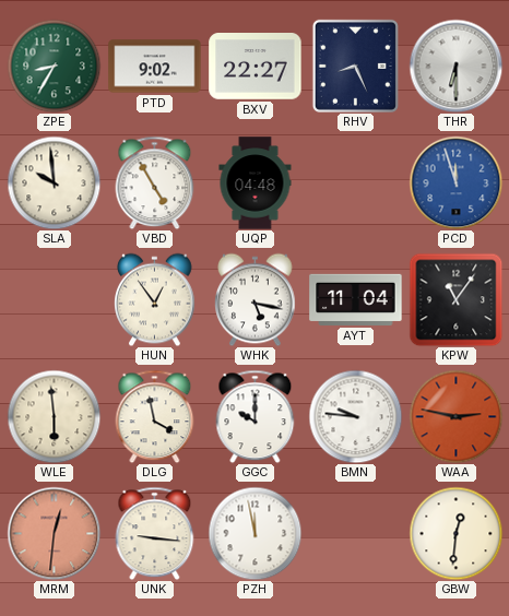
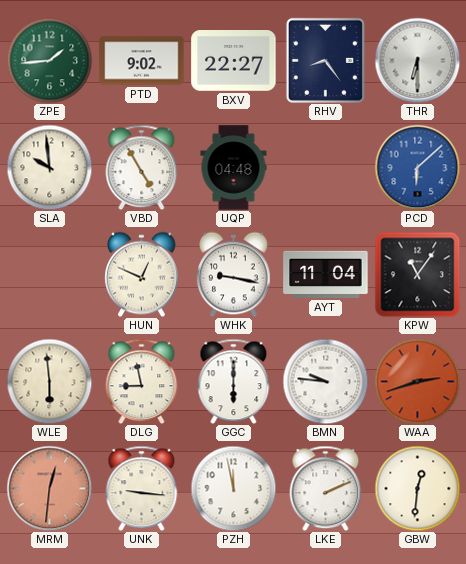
ZPE: 8:35 -> 1:44
RHV: 8:26 -> 8:24
PCD: 11:57 -> 6:08
HUN: 12:54 -> 12:49
WHK: 5:17 -> 9:17
DLG: 3:58 -> 8:58
GGC: 10:00 -> 6:00
WAA: 2:47 -> 2:42
LKE: none -> 2:11
